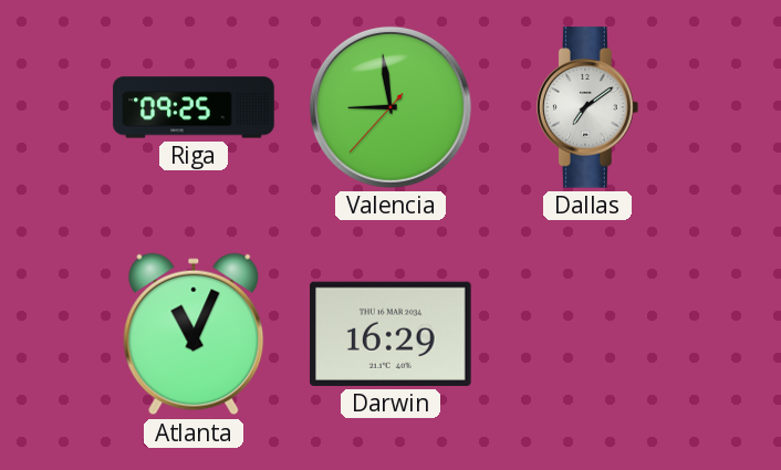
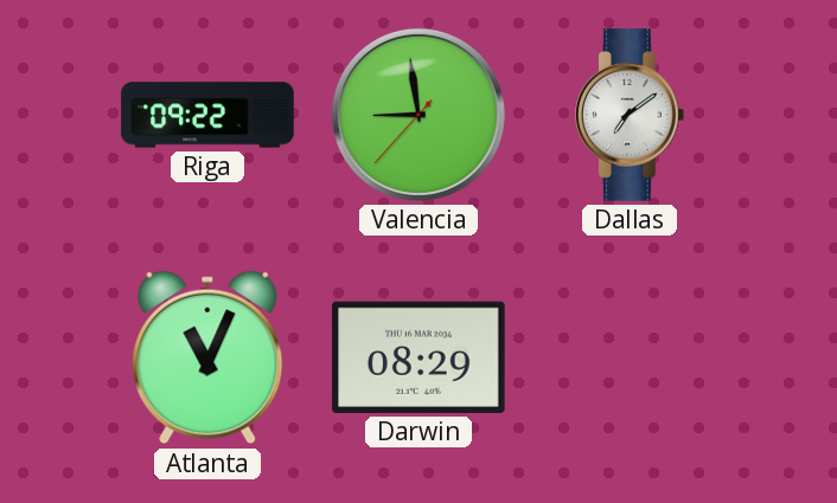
Riga: 09:25 -> 09:22
Darwin: 16:29 -> 08:29
